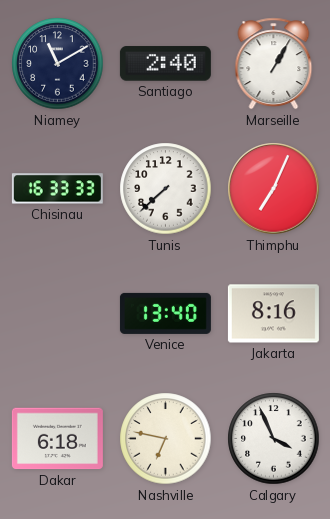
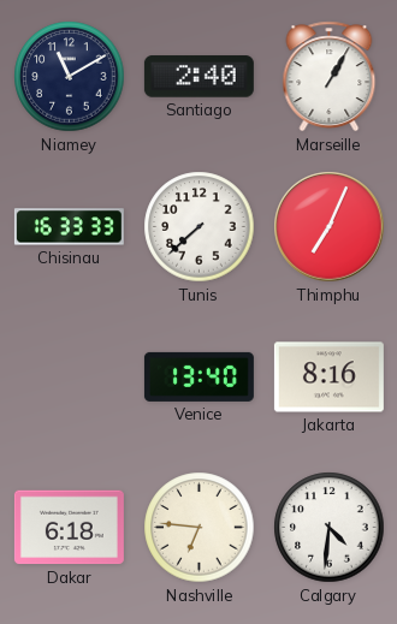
Nashville: 6:47 -> 6:46
Calgary: 3:56 -> 4:31
